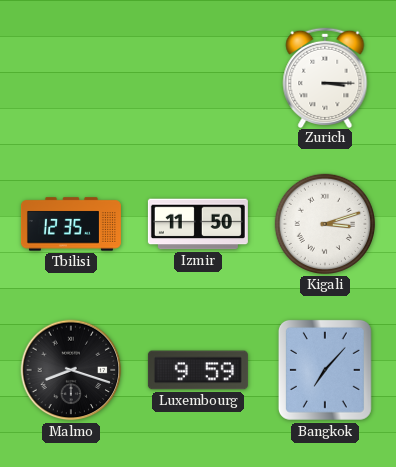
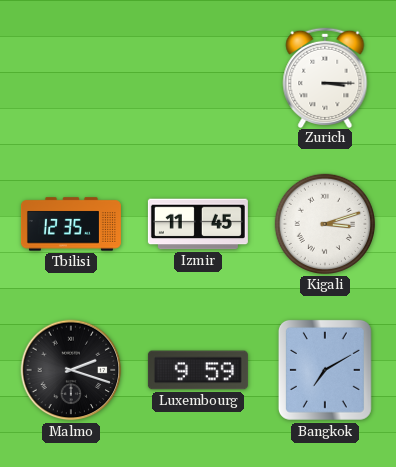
Izmir: 11:50 -> 11:45
Malmo: 8:18 -> 2:18
Bangkok: 7:07 -> 7:10
